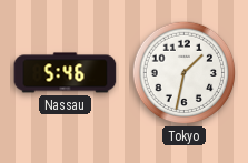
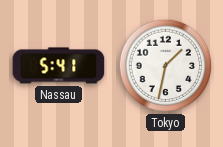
Nassau: 5:46 -> 5:41
